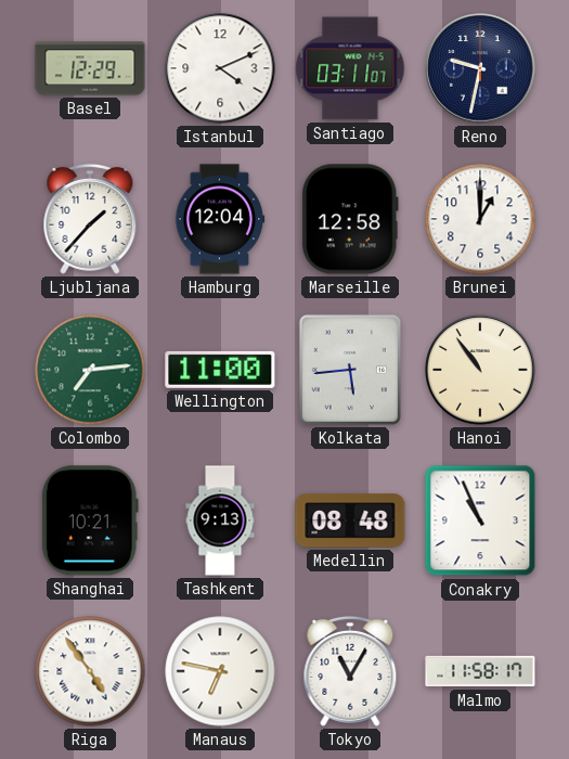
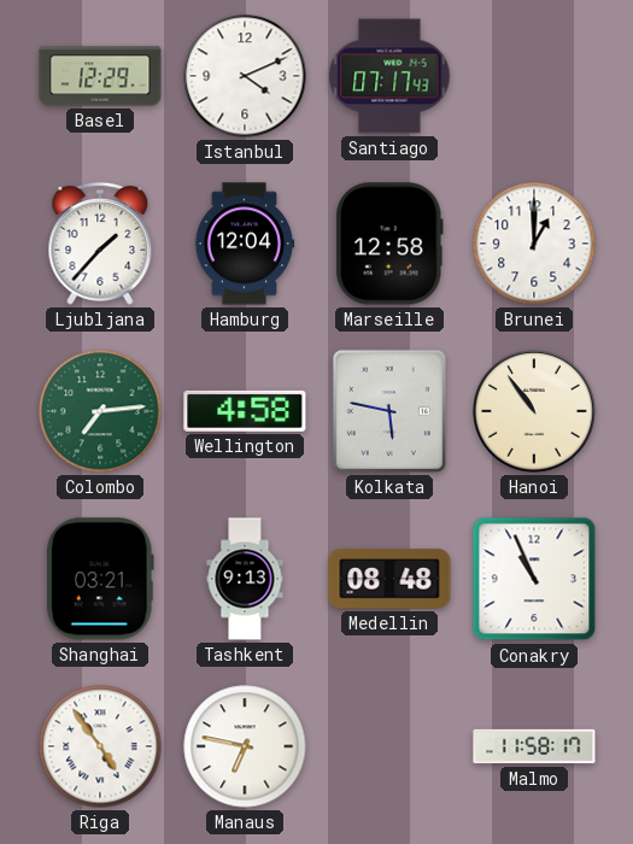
Santiago: 03:11 -> 07:17
Reno: 9:32 -> none
Wellington: 11:00 -> 4:58
Kolkata: 5:44 -> 5:47
Shanghai: 10:21 -> 03:21
Tokyo: 11:05 -> none
